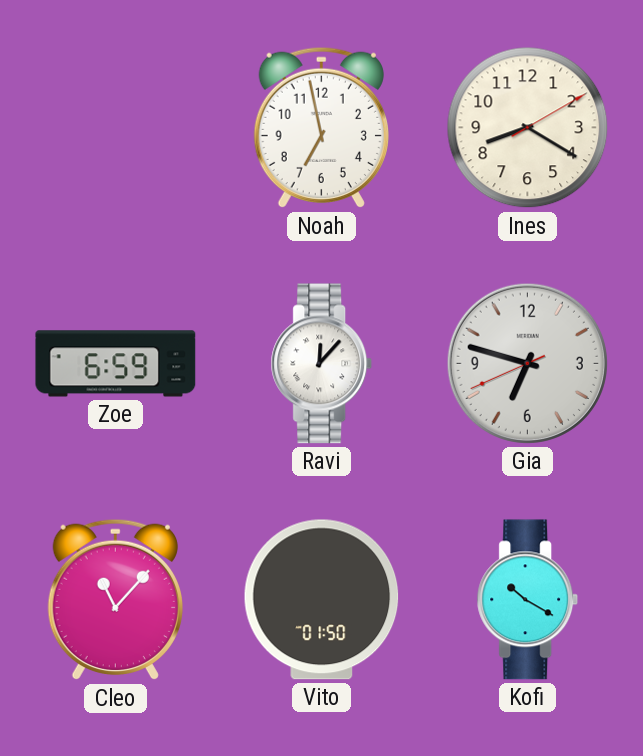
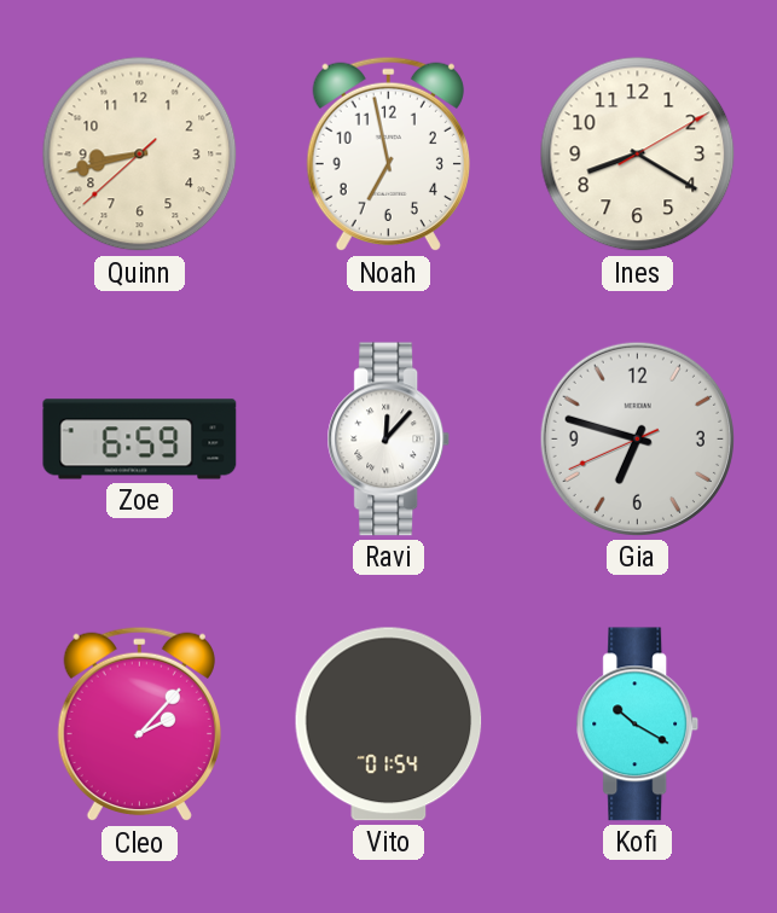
Quinn: none -> 8:42
Cleo: 11:07 -> 2:07
Vito: 01:50 -> 01:54
